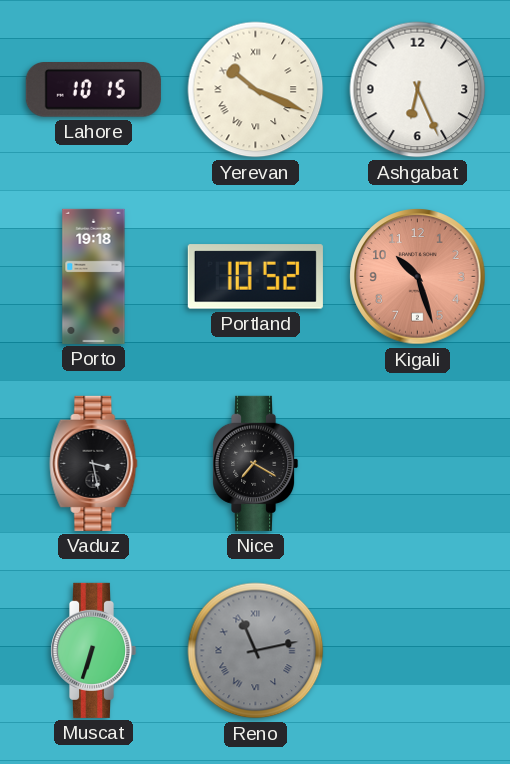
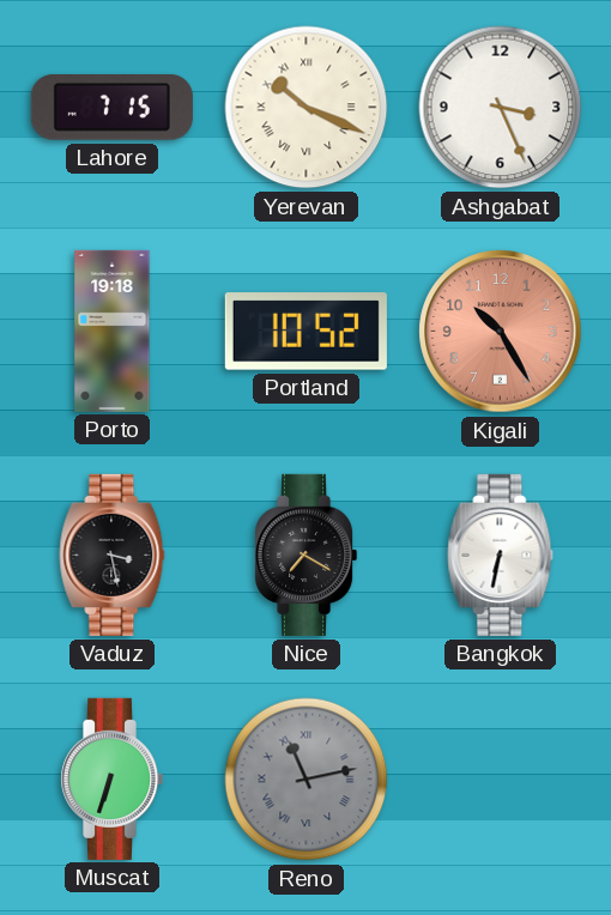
Lahore: 10:15 -> 7:15
Ashgabat: 6:26 -> 3:26
Kigali: 10:27 -> 10:25
Bangkok: none -> 6:32
